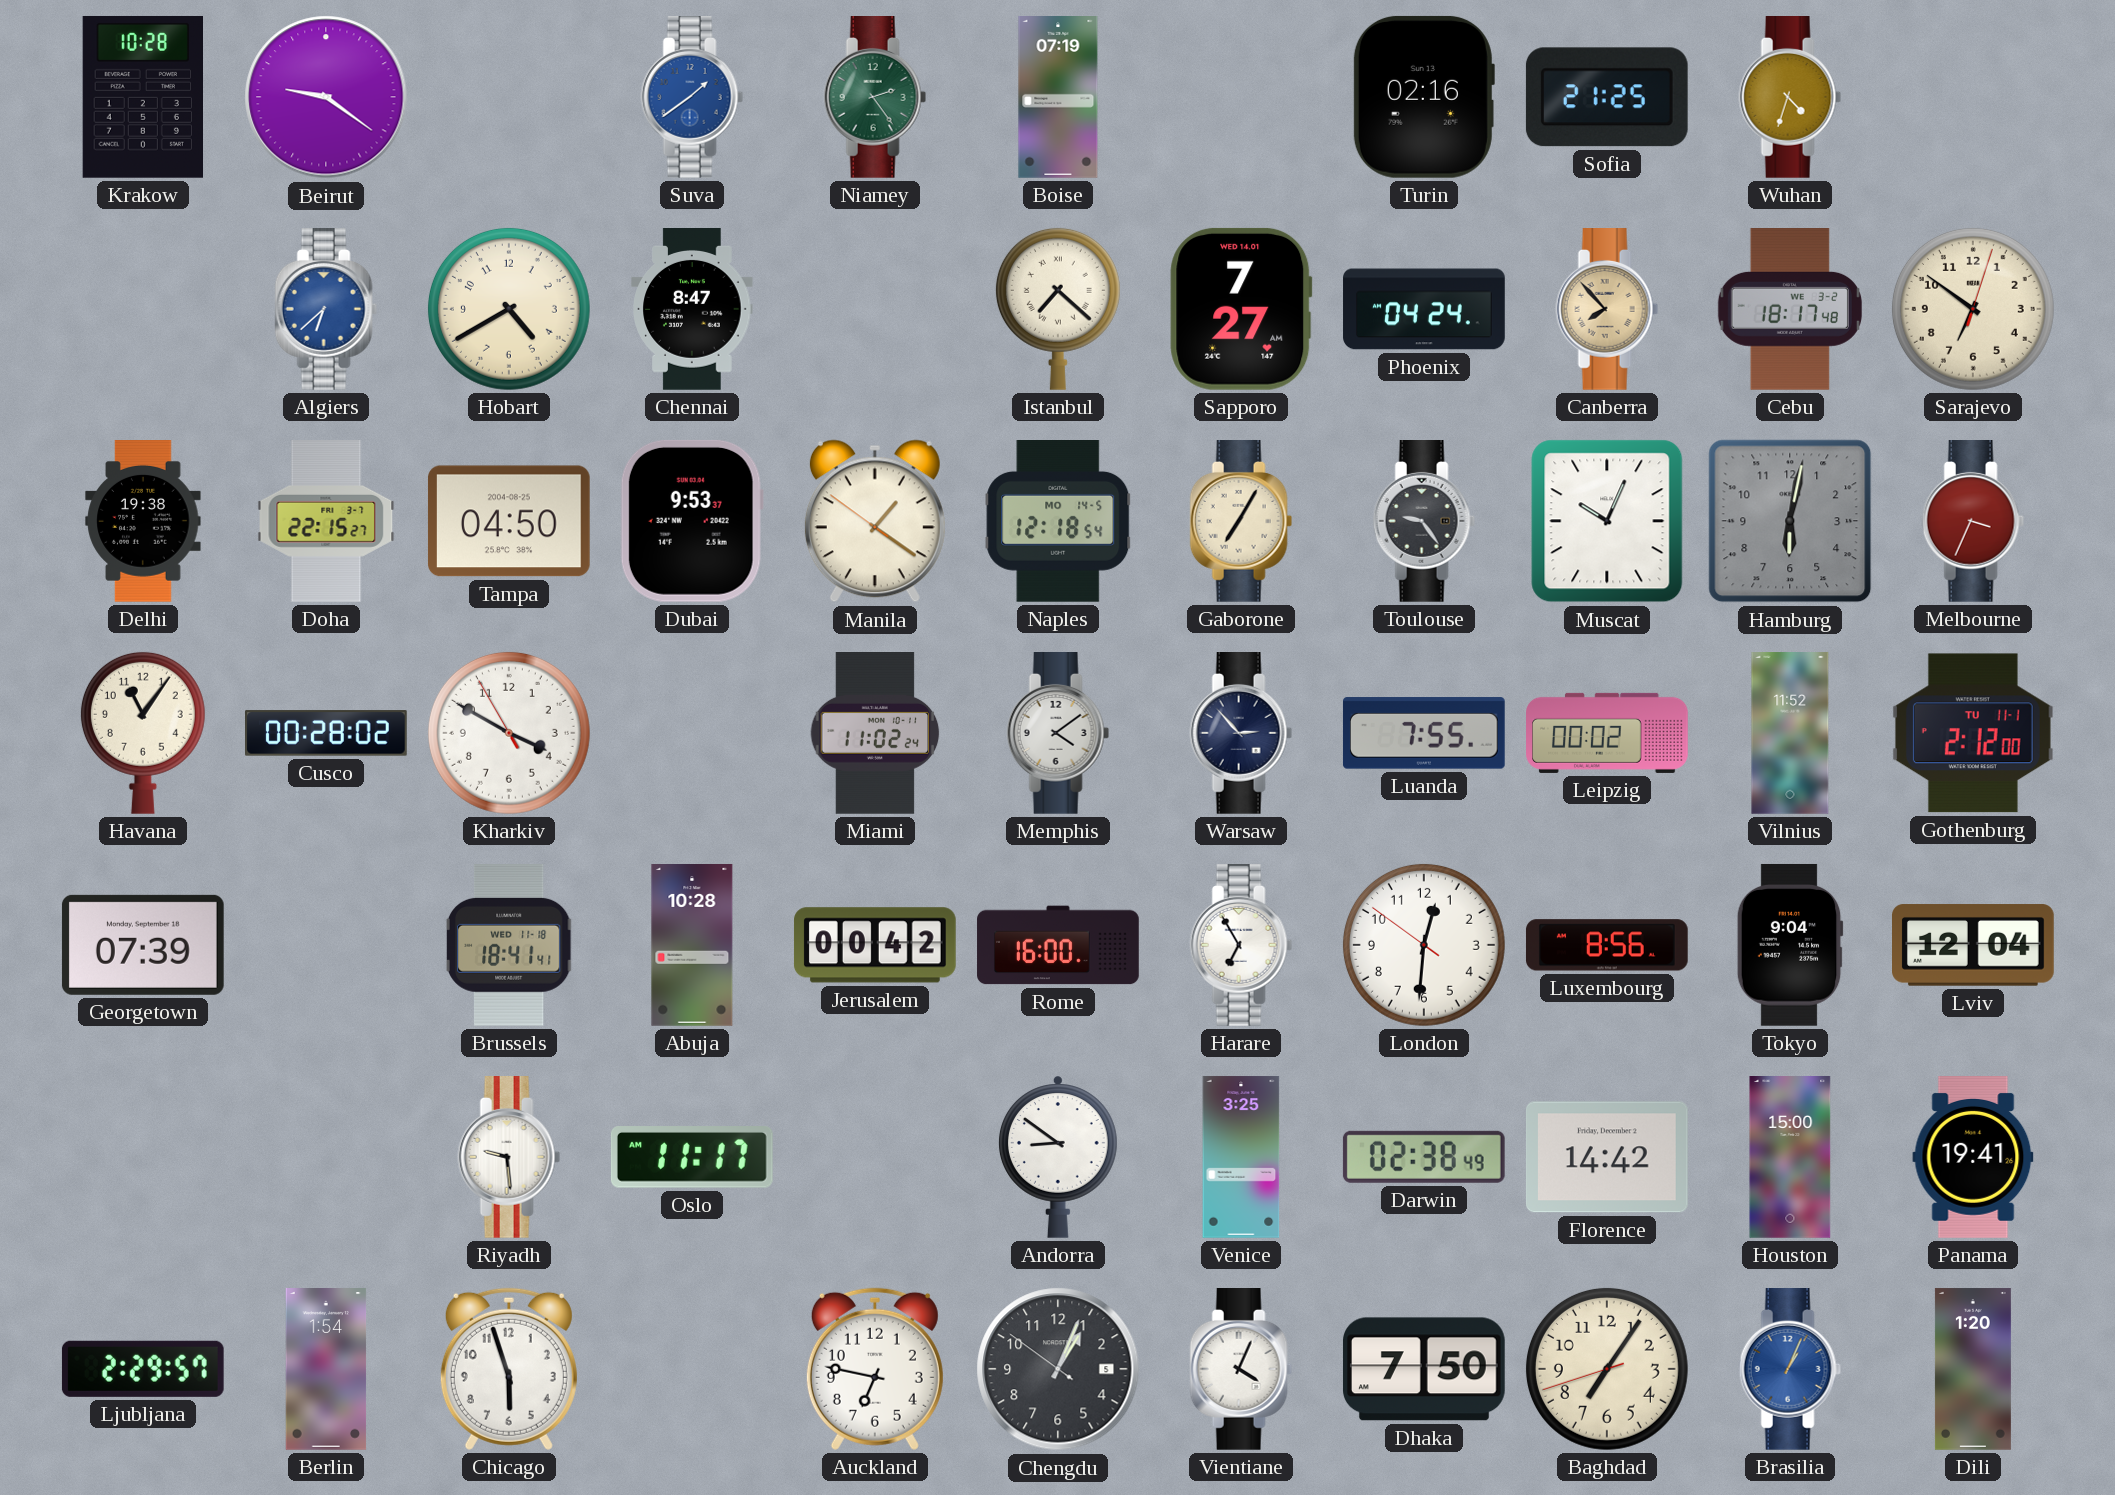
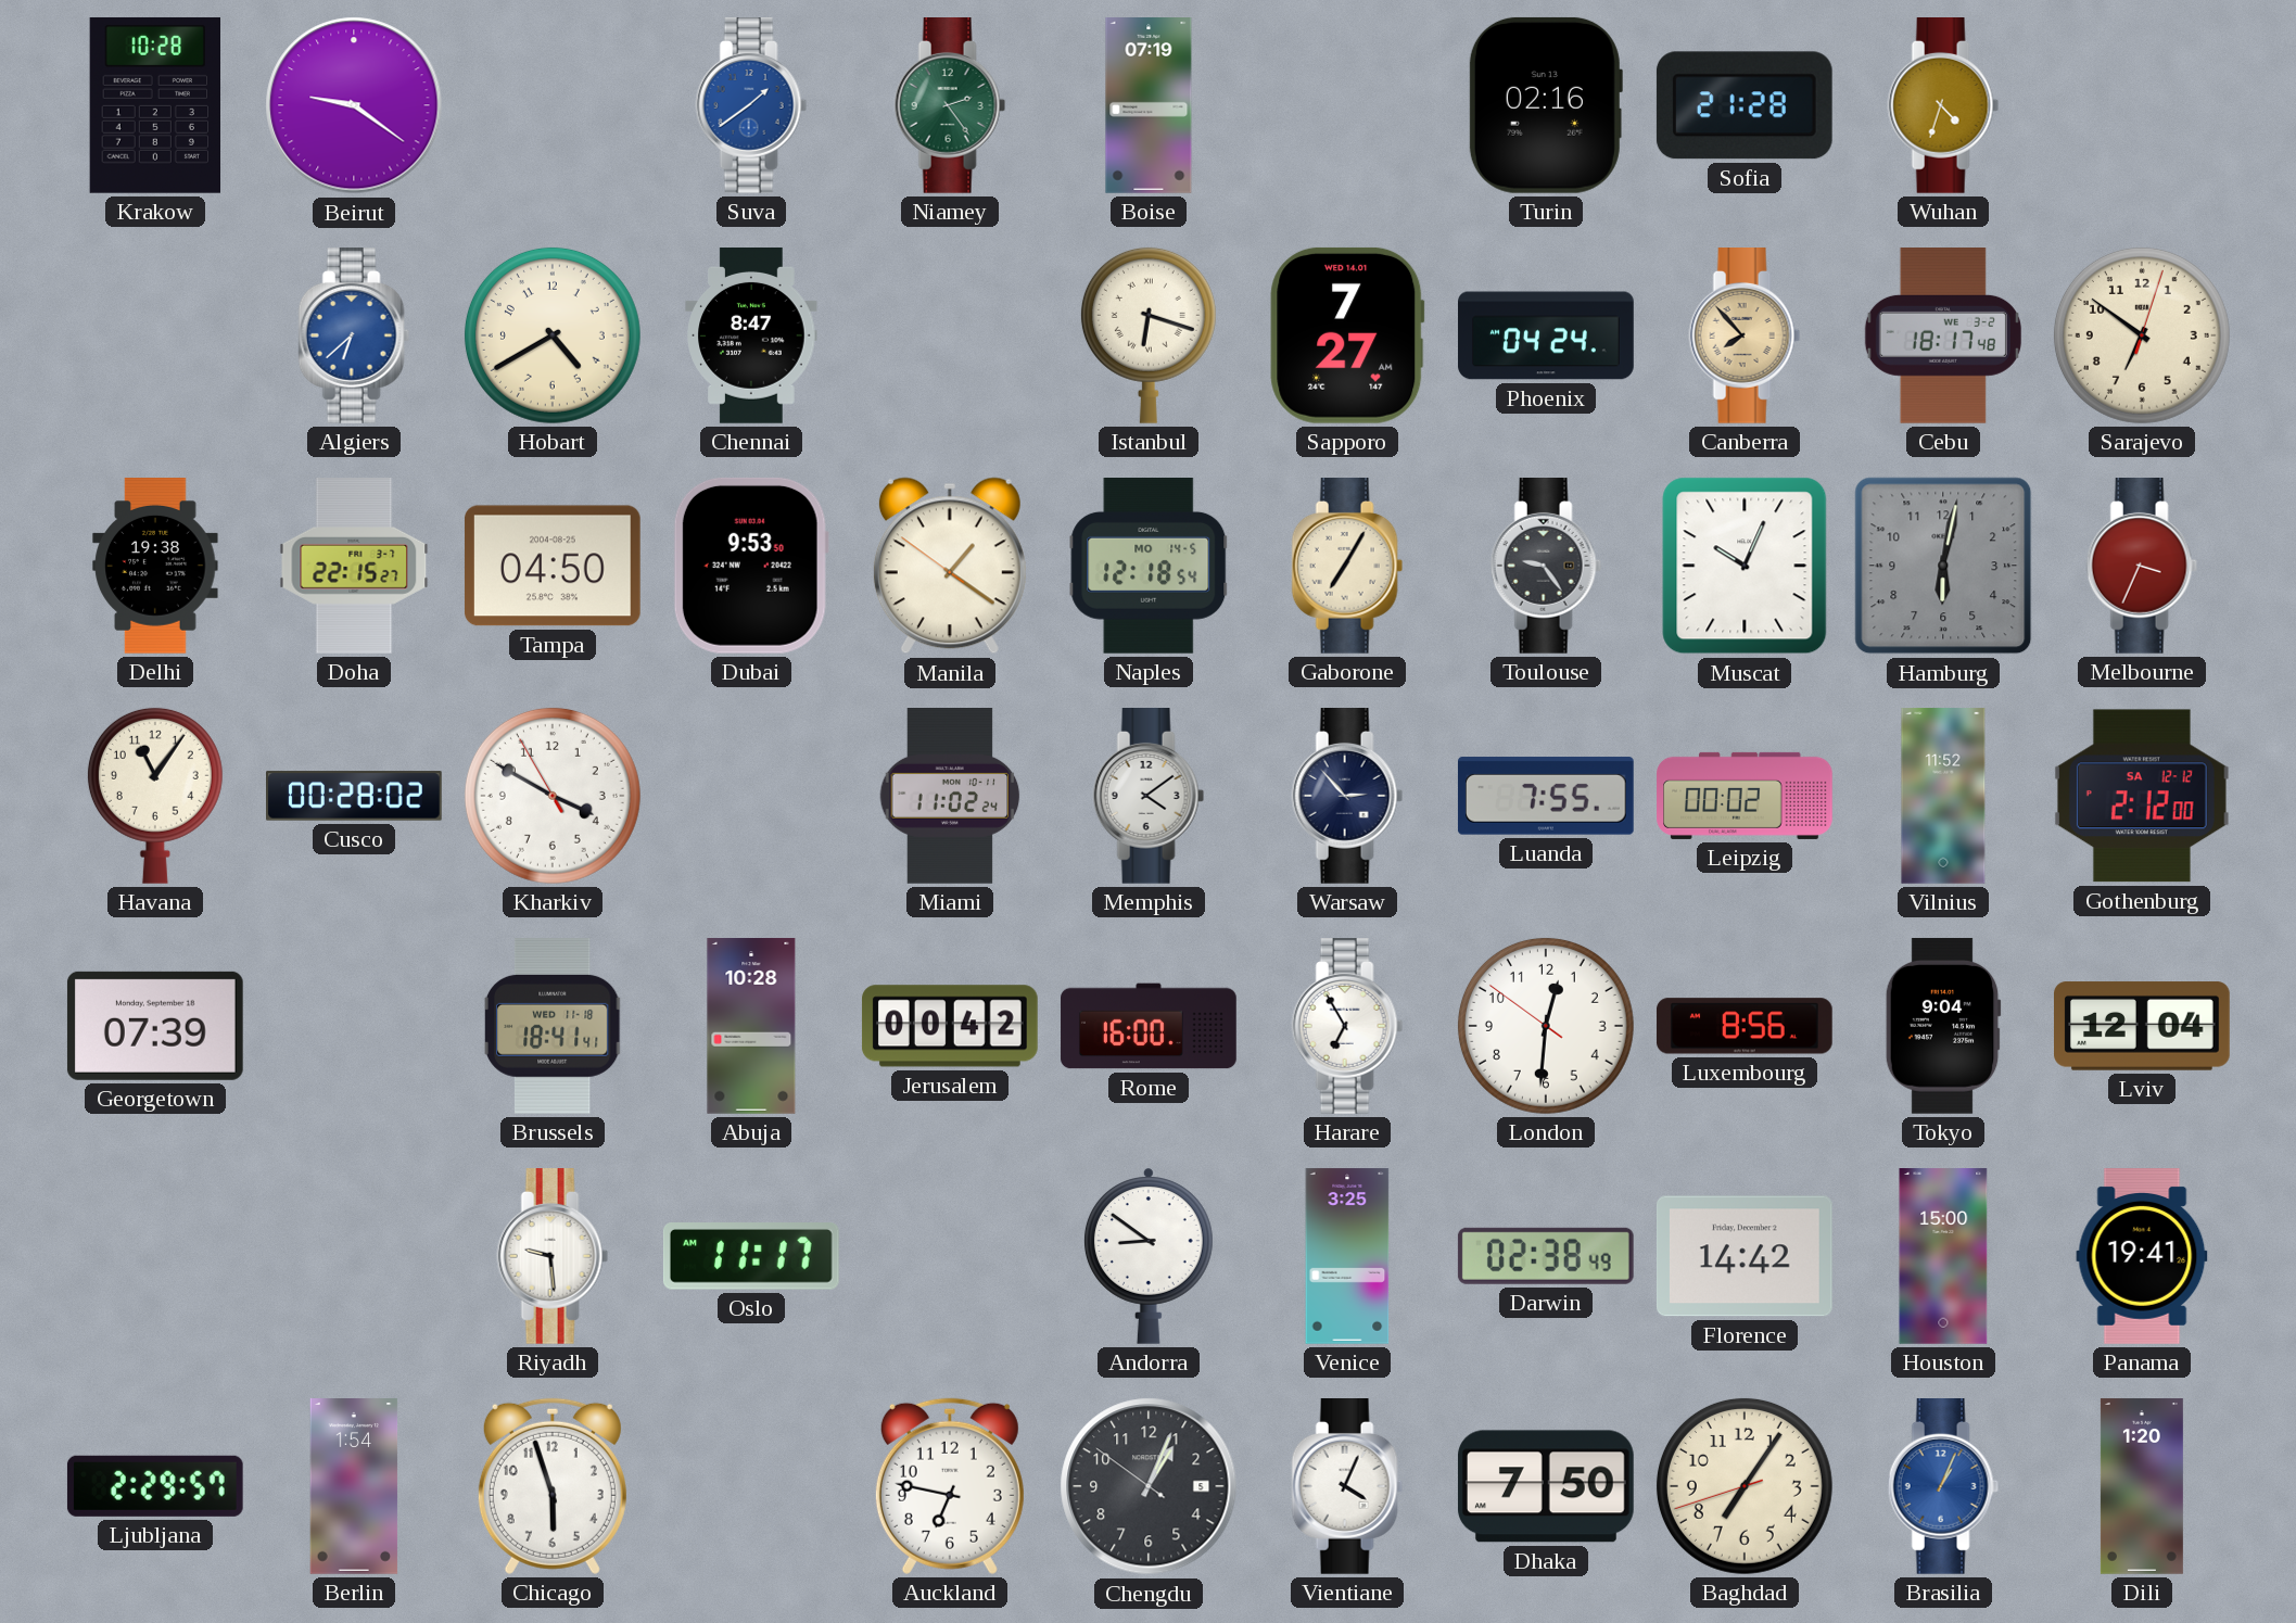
Sofia: 21:25 -> 21:28
Istanbul: 7:22 -> 6:18
Dubai: 9:53:37 -> 9:53:50
Gothenburg date: TU 11-1 -> SA 12-12
